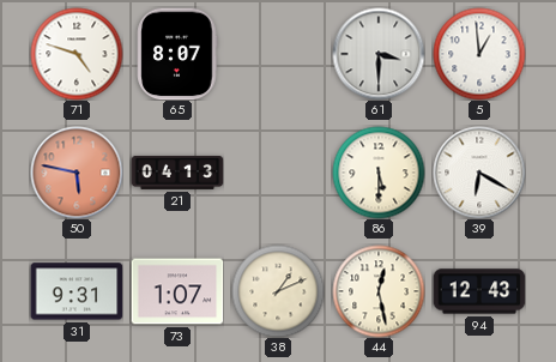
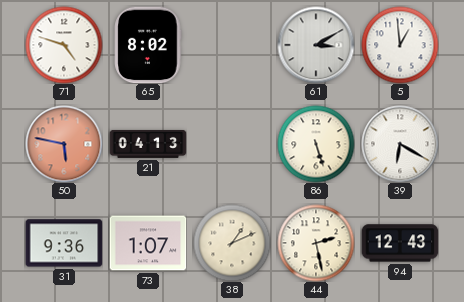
65: 8:07 -> 8:02
61: 3:30 -> 3:10
86: 5:30 -> 5:27
31: 9:31 -> 9:36
44: 12:28 -> 2:28
